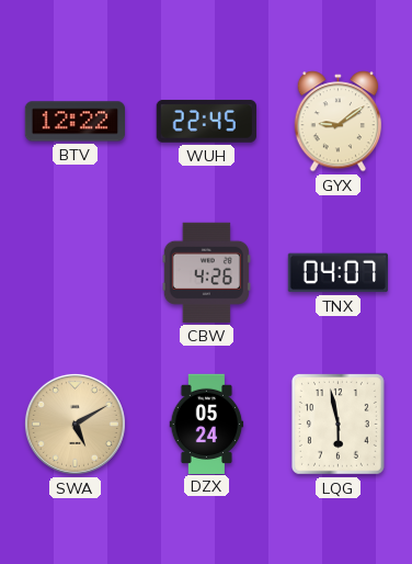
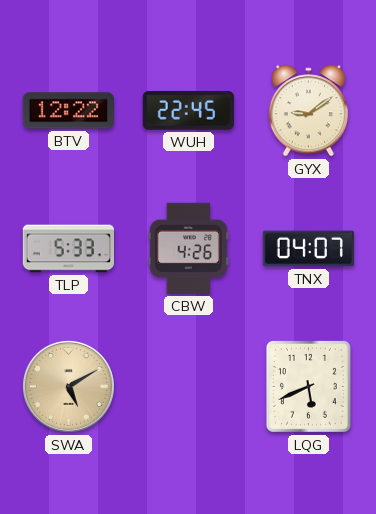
TLP: none -> 5:33
DZX: 05:24 -> none
LQG: 5:58 -> 5:41
